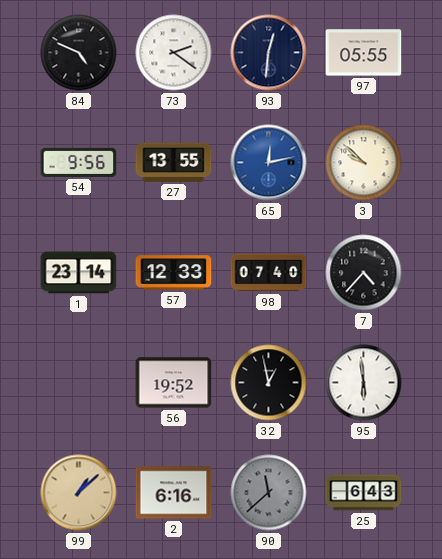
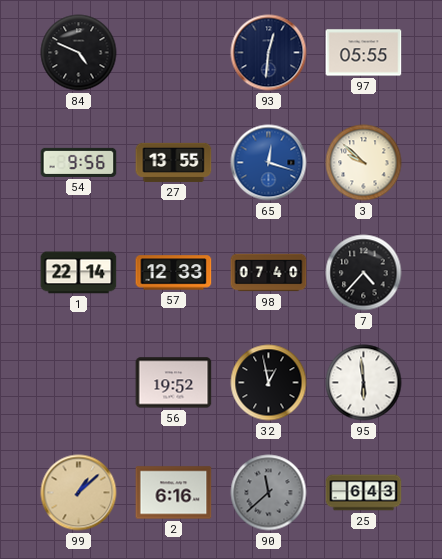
73: 2:21 -> none
65: 12:13 -> 12:18
1: 23:14 -> 22:14
